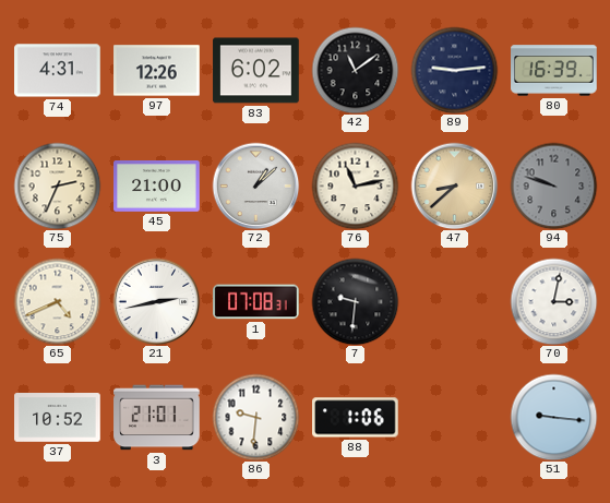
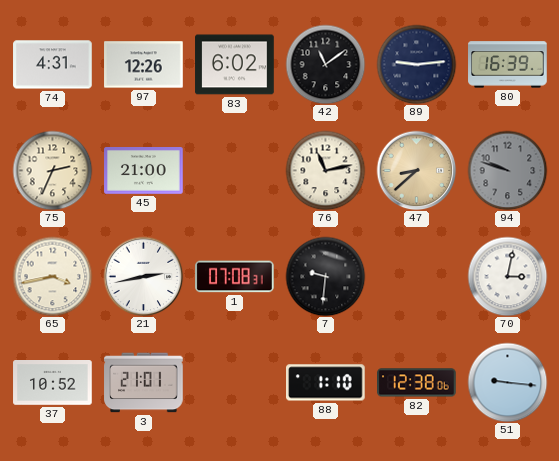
72: 1:08 -> none
65: 4:41 -> 3:43
86: 9:31 -> none
88: 1:06 -> 1:10
82: none -> 12:38
